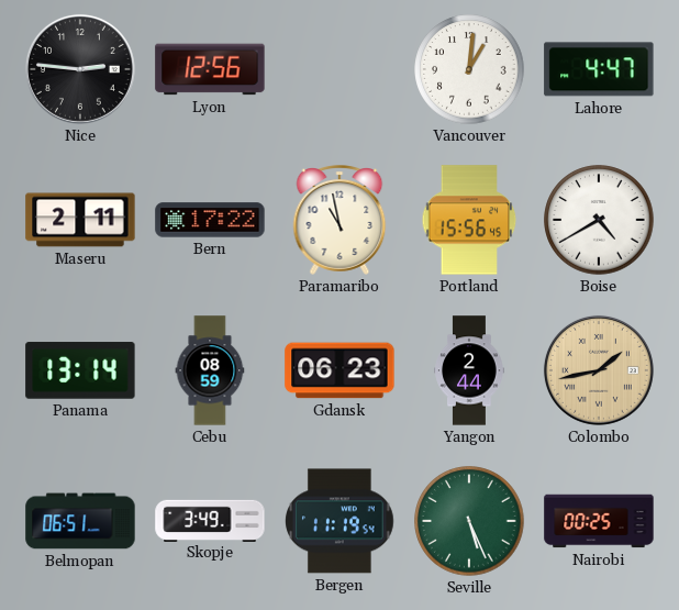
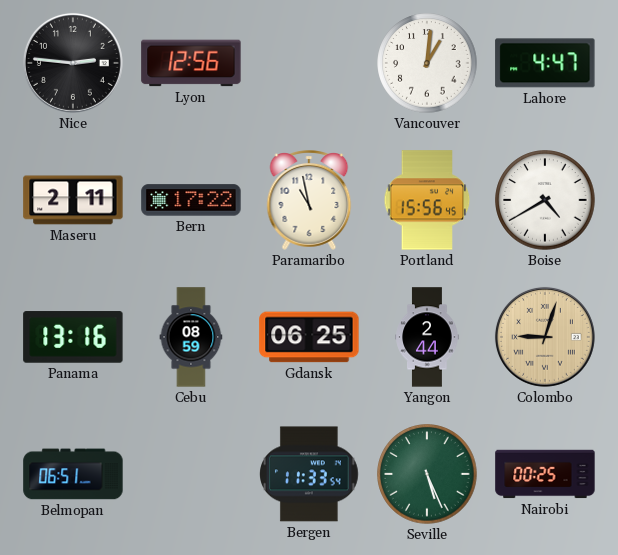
Panama: 13:14 -> 13:16
Gdansk: 06:23 -> 06:25
Colombo: 1:43 -> 9:03
Skopje: 3:49 -> none
Bergen: 11:19 -> 11:33
